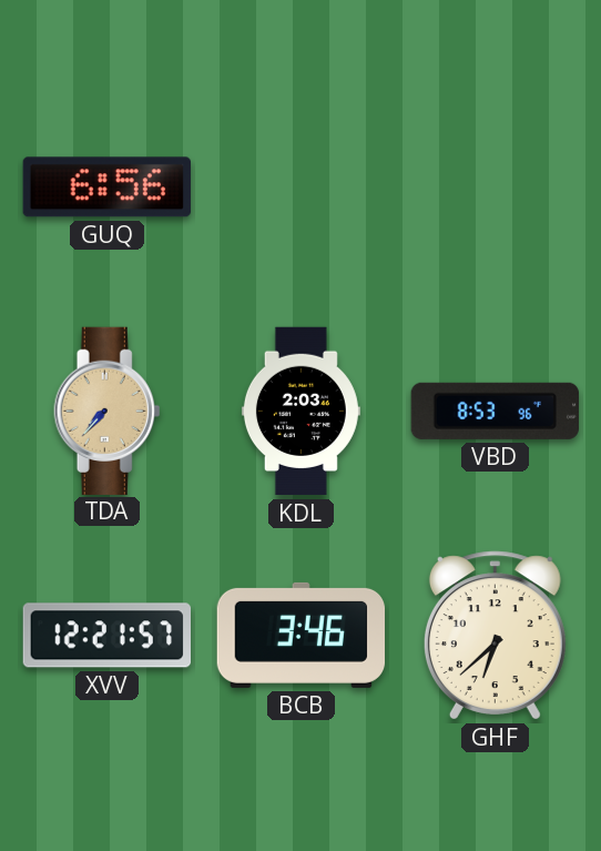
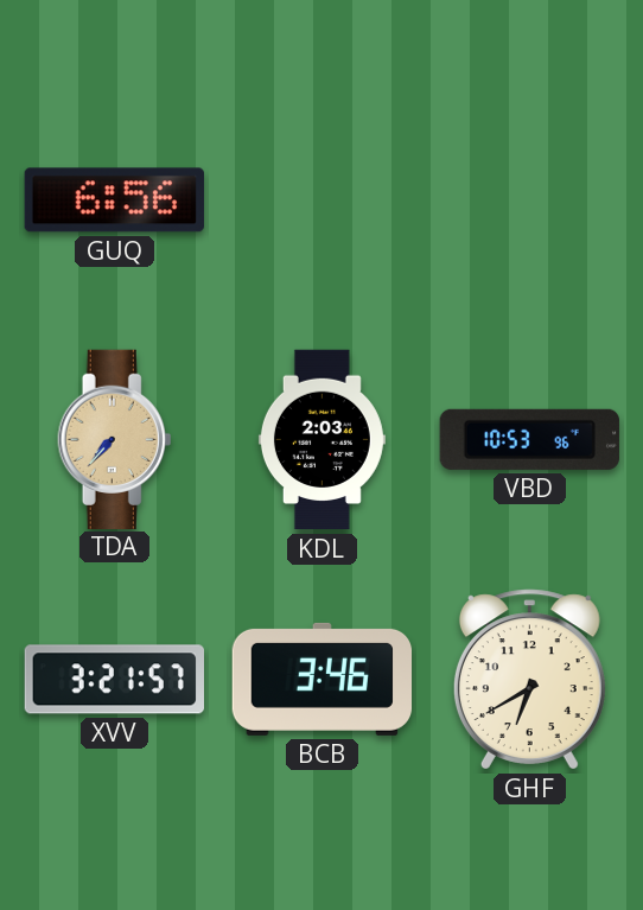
VBD: 8:53 -> 10:53
XVV: 12:21 -> 3:21
GHF: 6:38 -> 6:40
